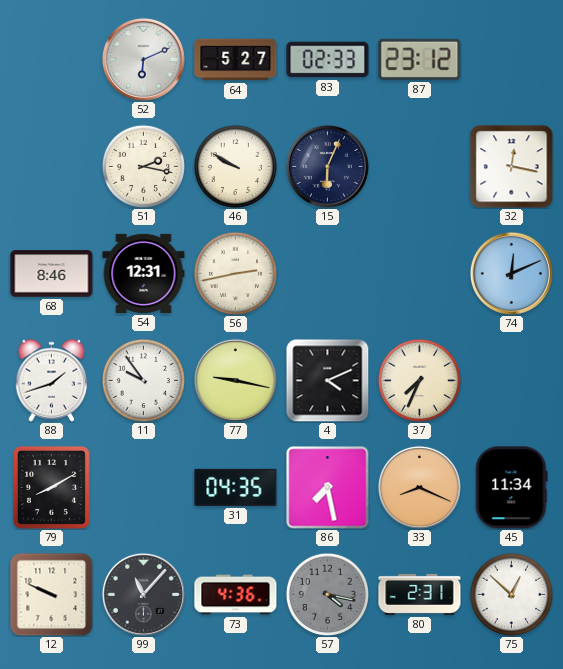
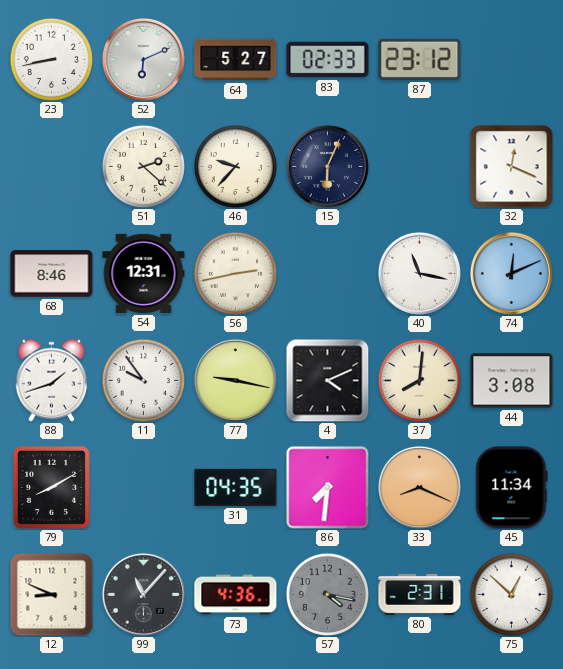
23: none -> 8:43
51: 2:17 -> 2:22
46: 9:50 -> 9:37
32: 12:17 -> 12:19
40: none -> 11:17
37: 7:34 -> 8:01
44: none -> 3:08
86: 7:28 -> 7:31
12: 9:49 -> 8:49
